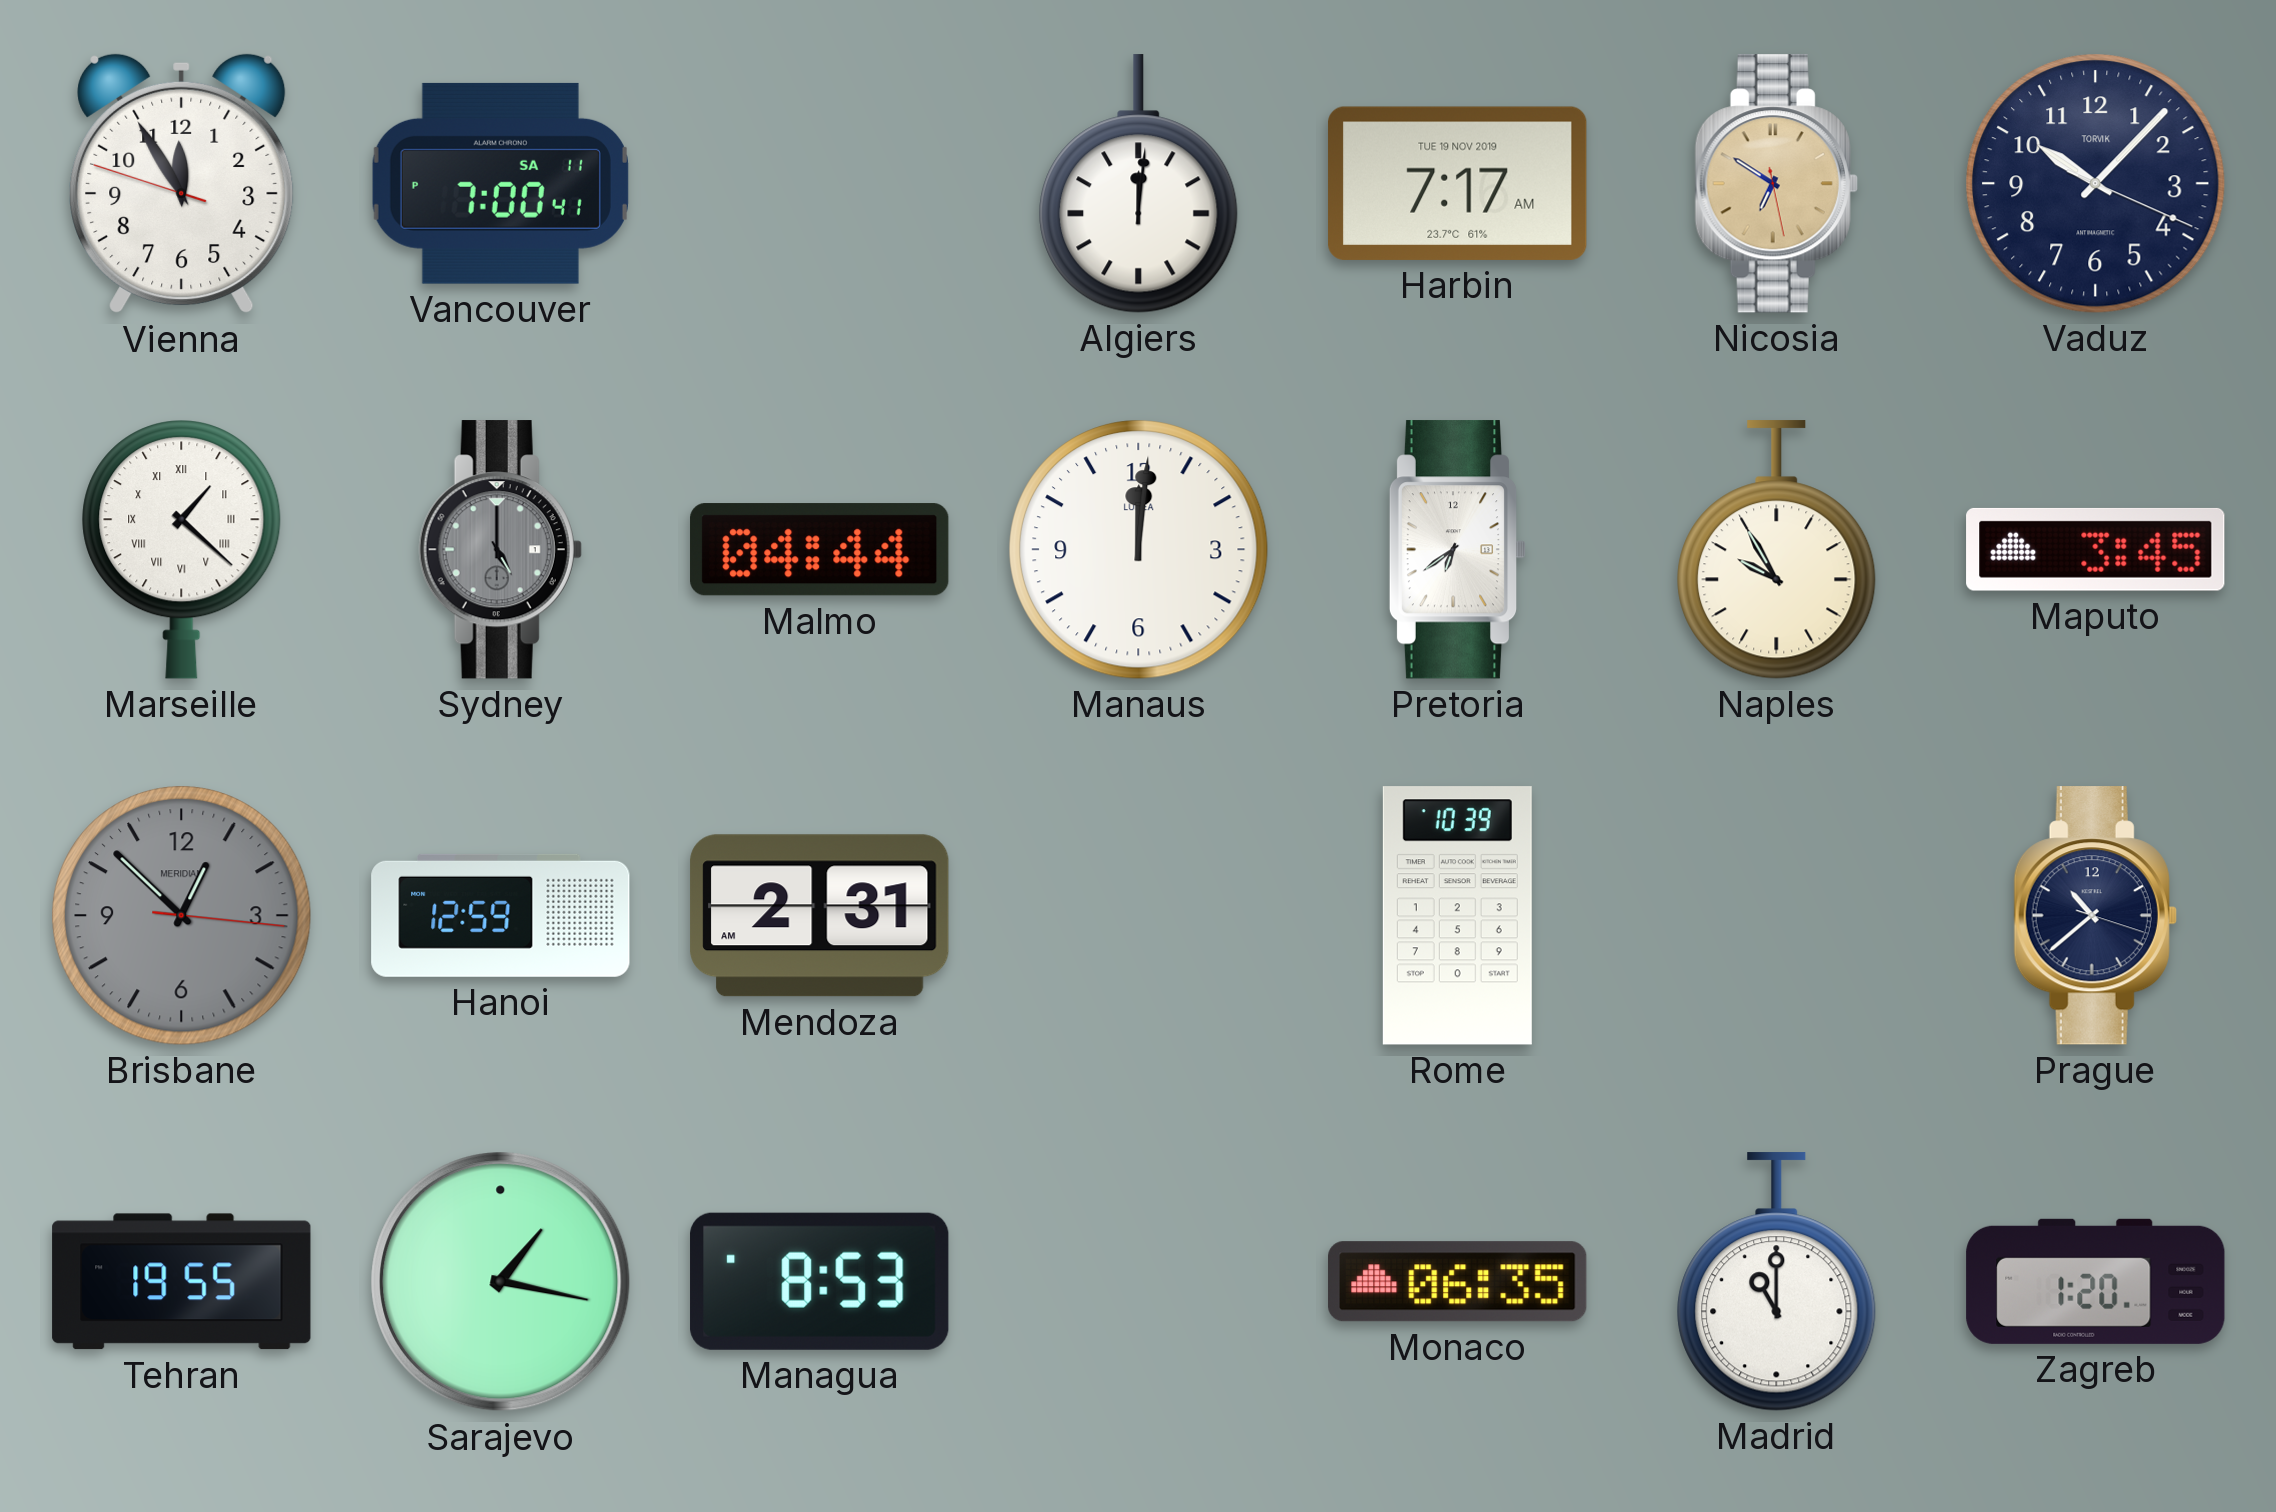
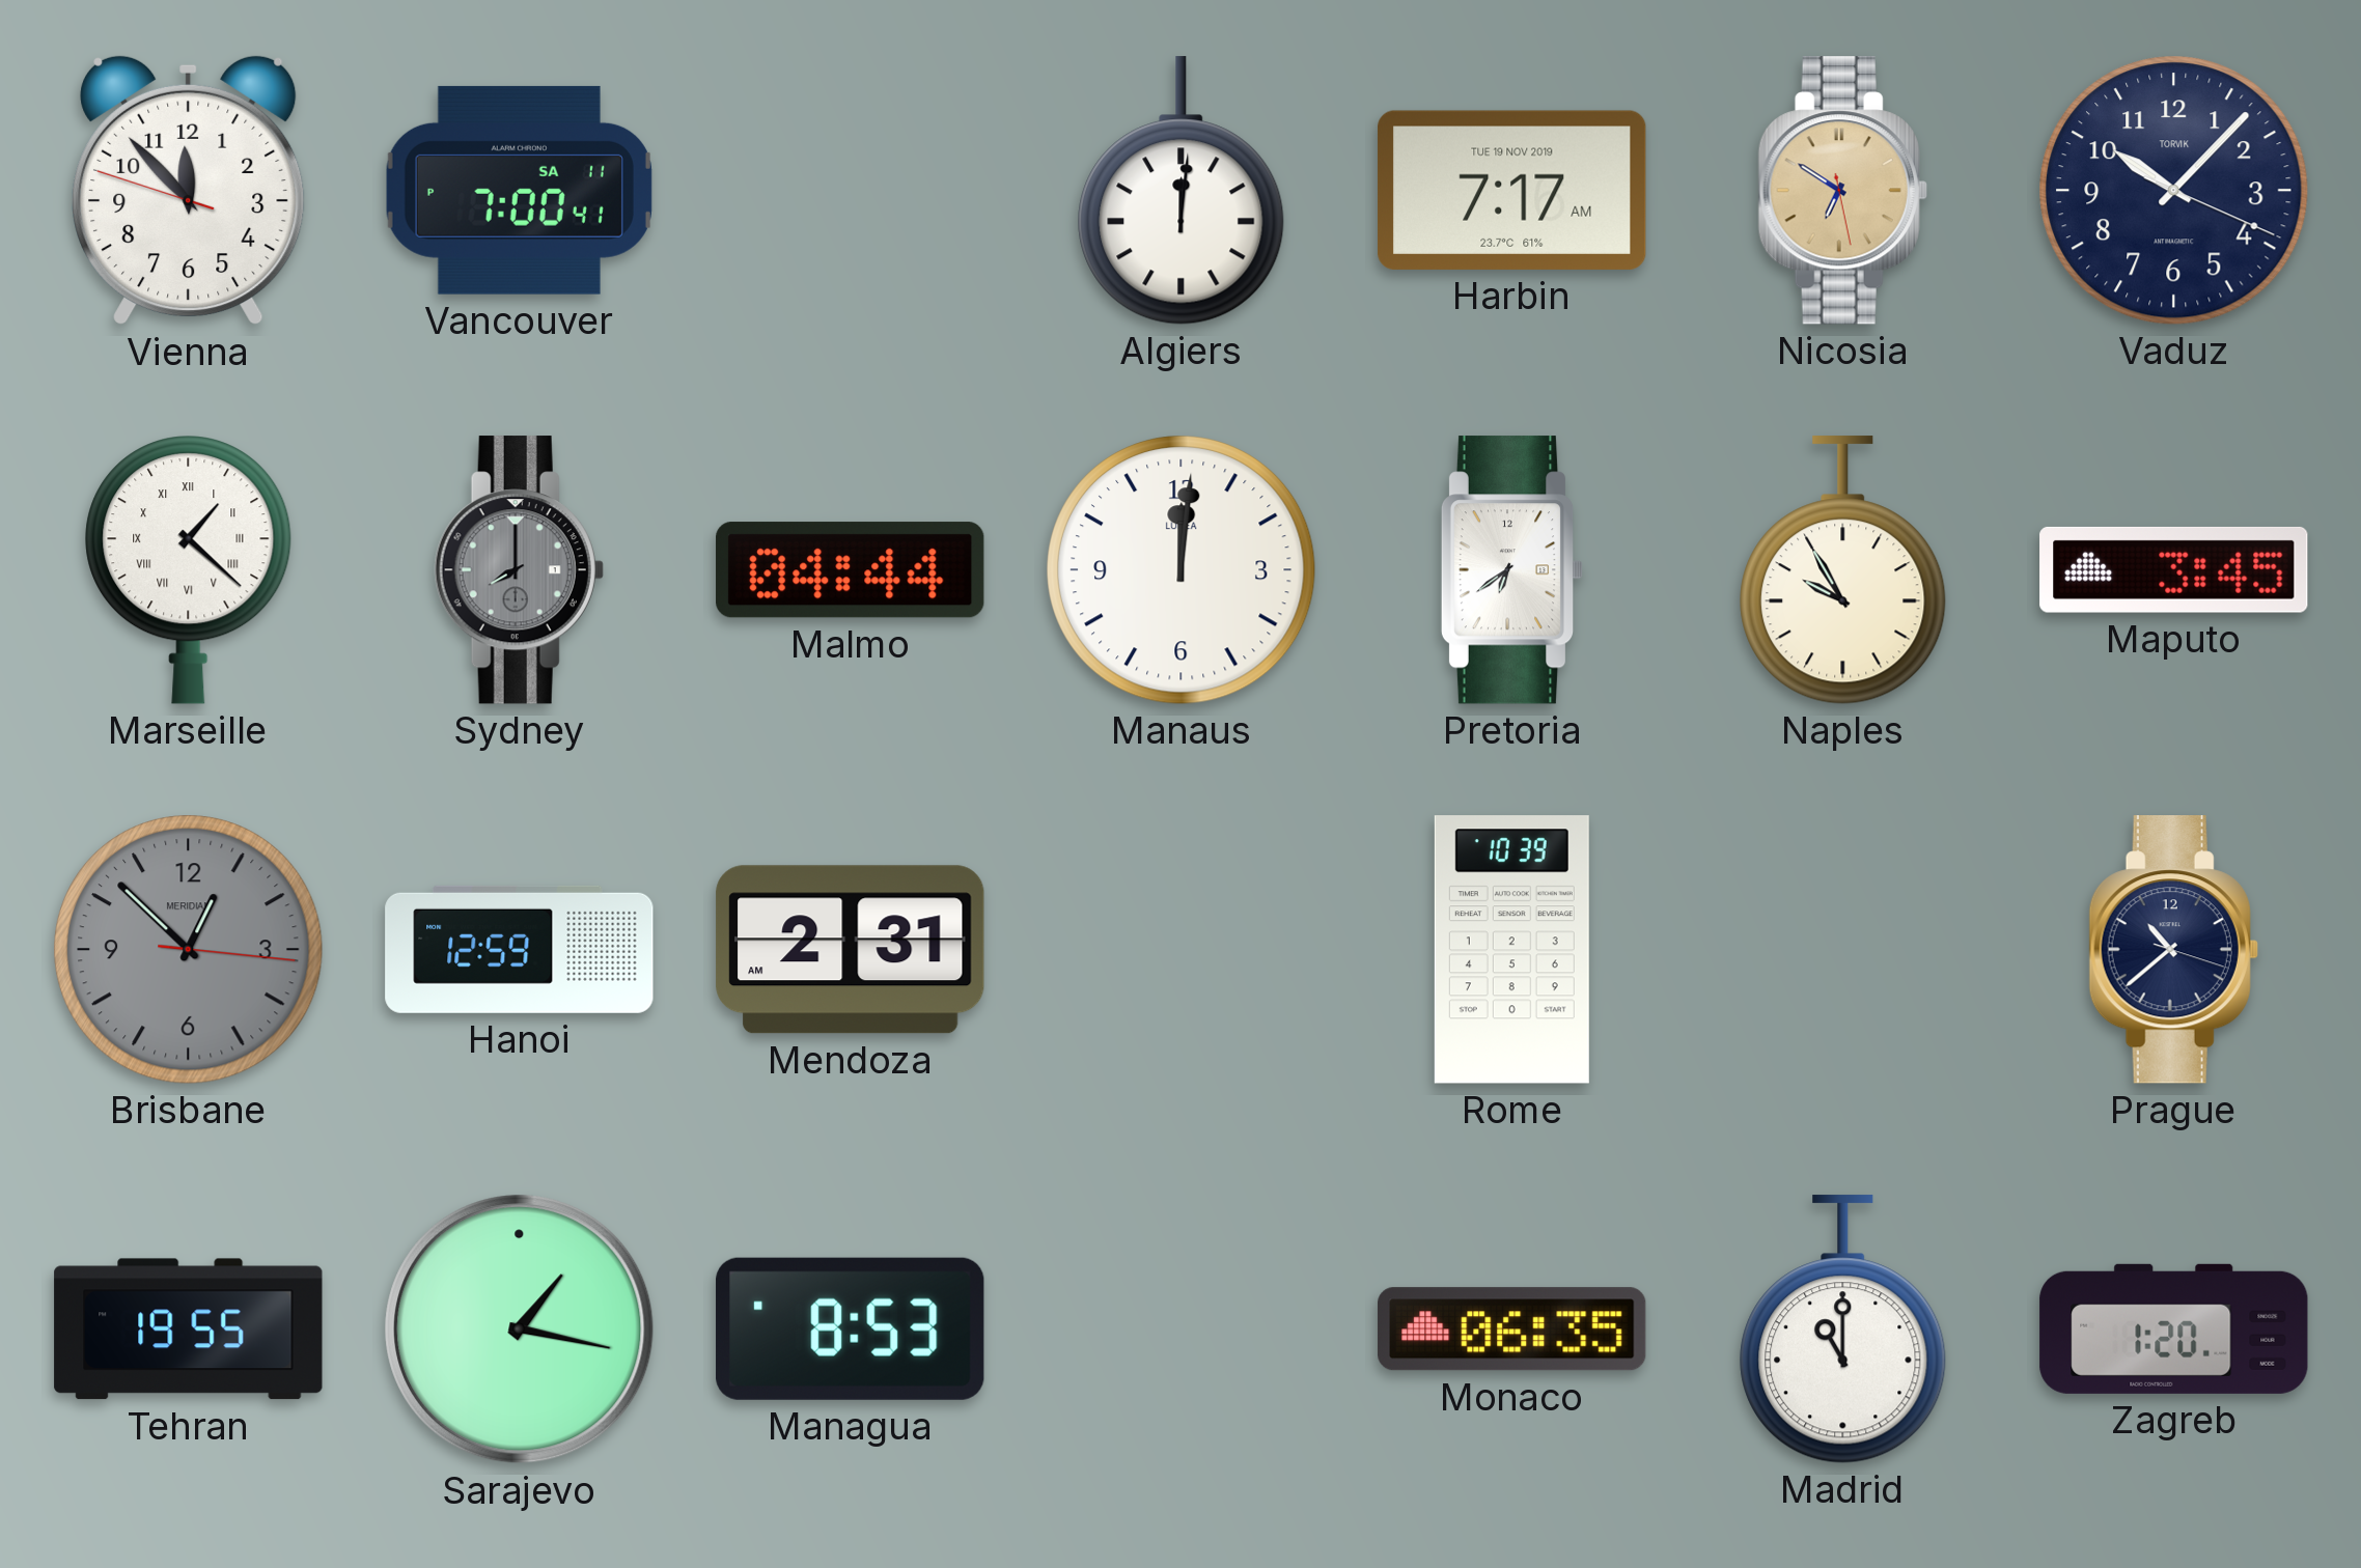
Vienna: 11:54 -> 11:52
Sydney: 5:00 -> 8:00
